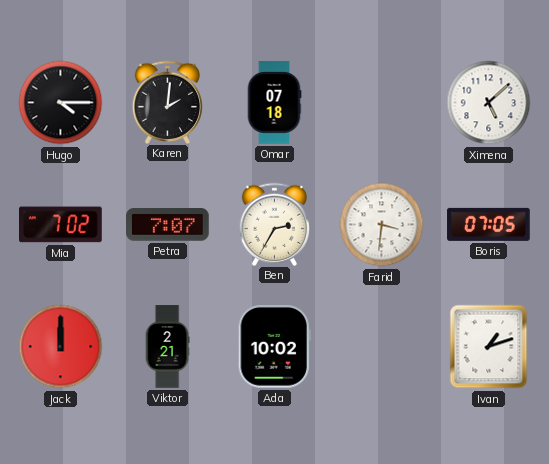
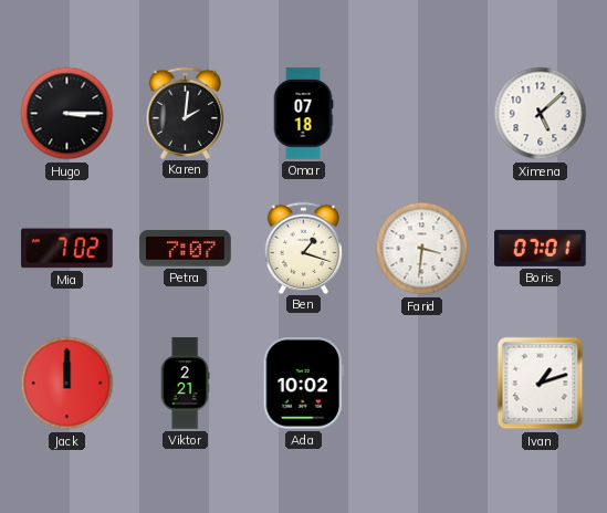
Hugo: 4:15 -> 3:15
Ben: 2:35 -> 1:18
Boris: 07:05 -> 07:01
